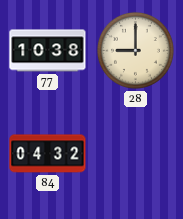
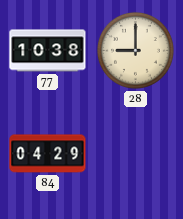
84: 04:32 -> 04:29
